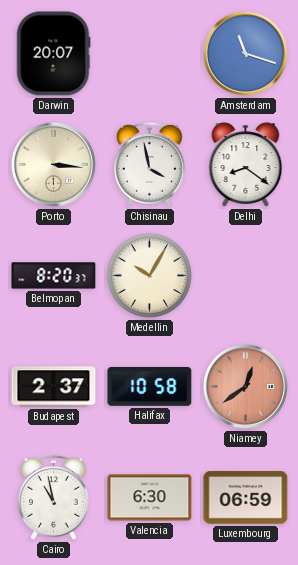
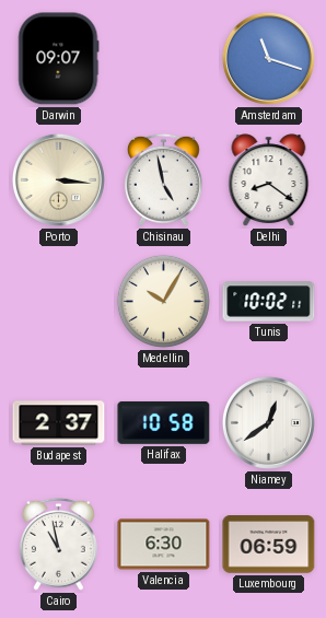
Darwin: 20:07 -> 09:07
Chisinau: 3:58 -> 4:58
Belmopan: 8:20 -> none
Tunis: none -> 10:02
Niamey dial: salmon -> white
